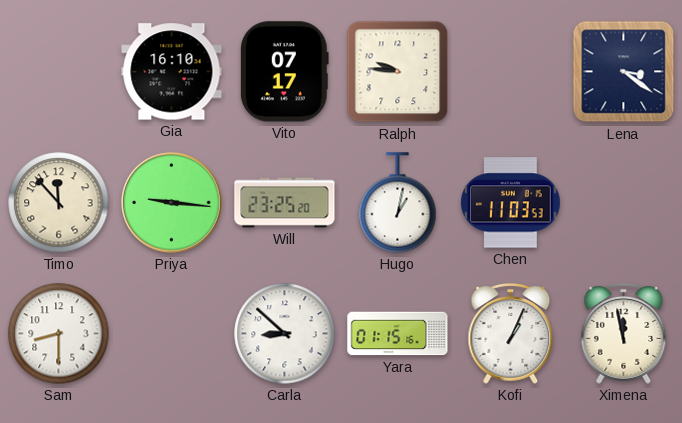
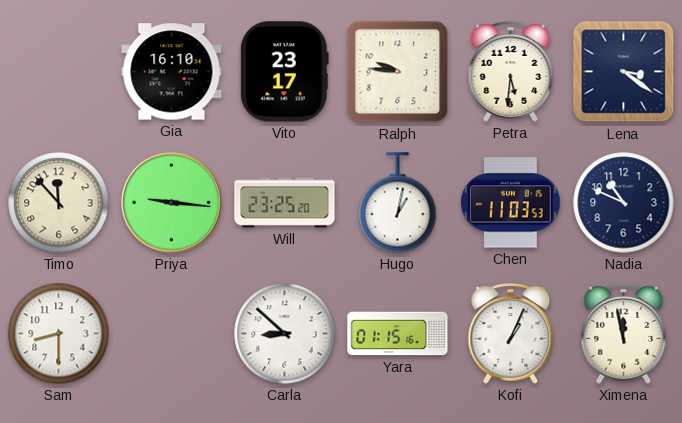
Vito: 07:17 -> 23:17
Petra: none -> 5:31
Nadia: none -> 10:49
